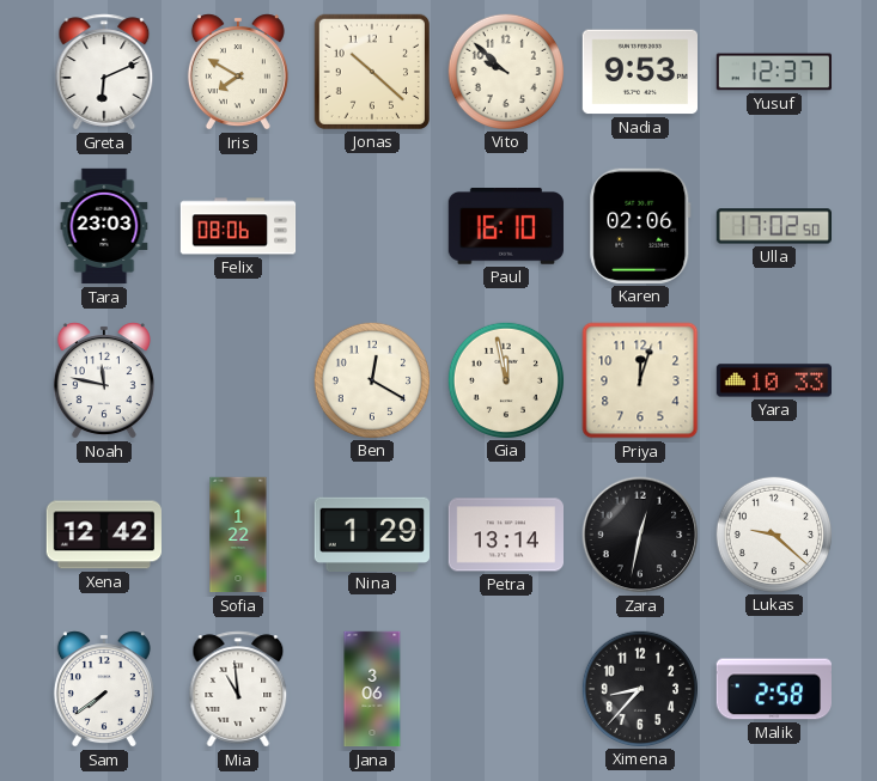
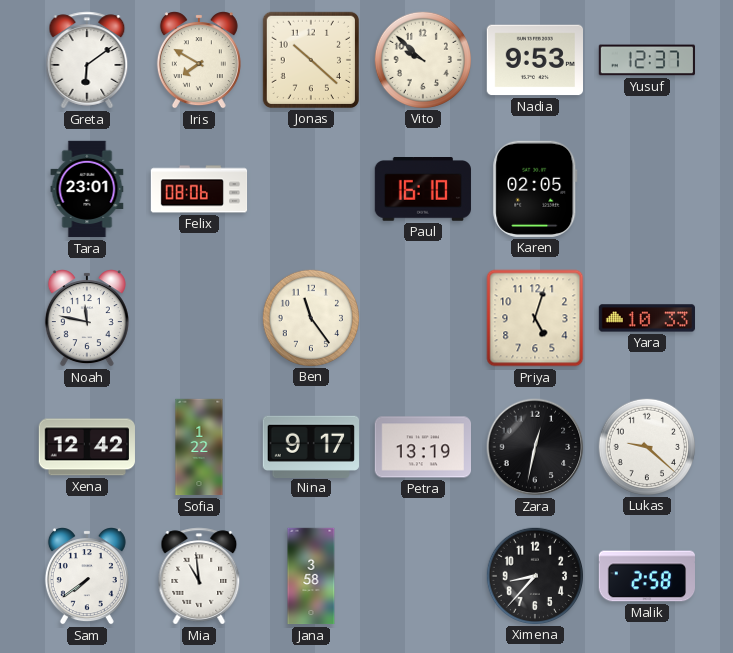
Greta: 6:11 -> 6:09
Tara: 23:03 -> 23:01
Karen: 02:06 -> 02:05
Ulla: 17:02 -> none
Ben: 12:20 -> 11:24
Gia: 11:58 -> none
Priya: 12:03 -> 5:03
Nina: 1:29 -> 9:17
Petra: 13:14 -> 13:19
Jana: 3:06 -> 3:58
